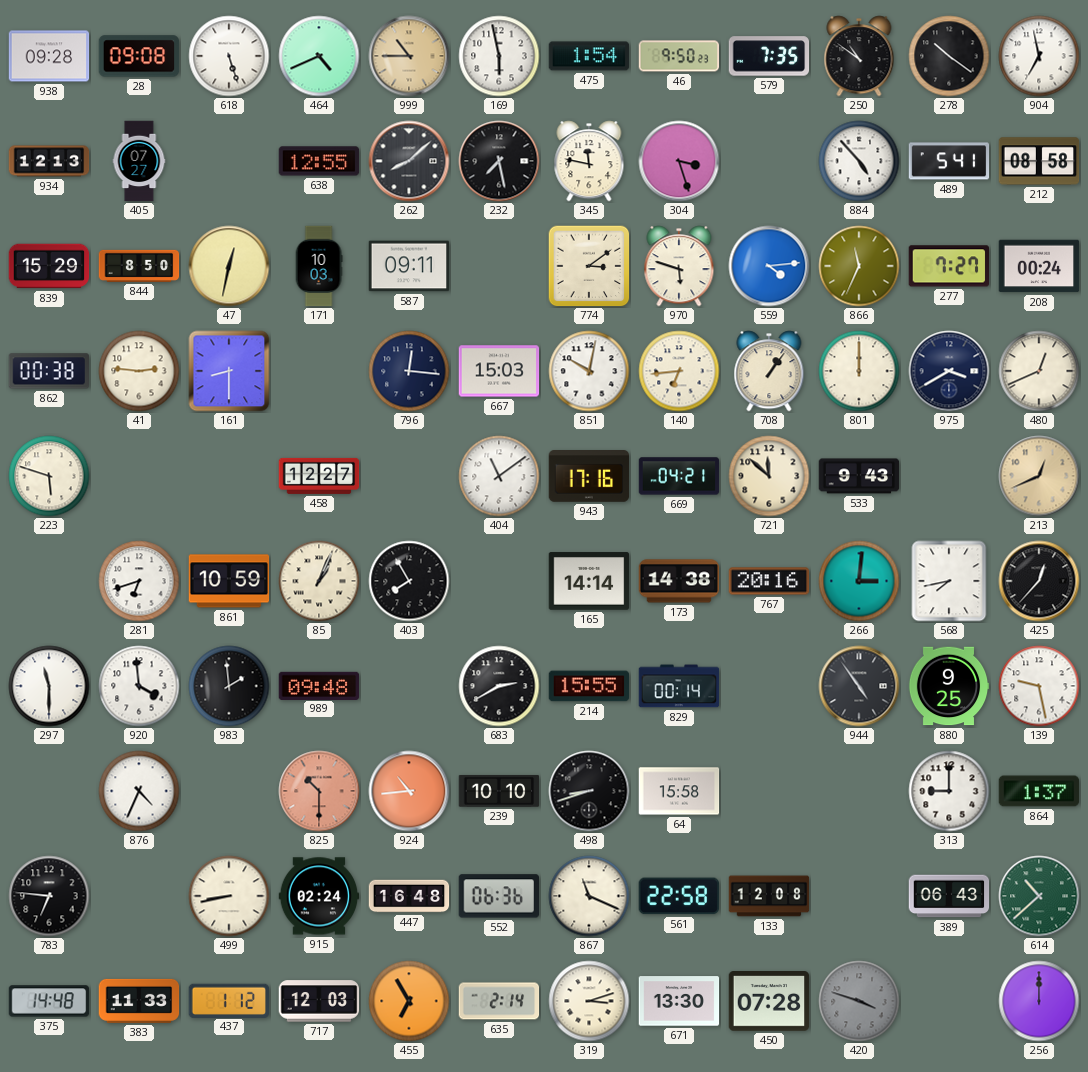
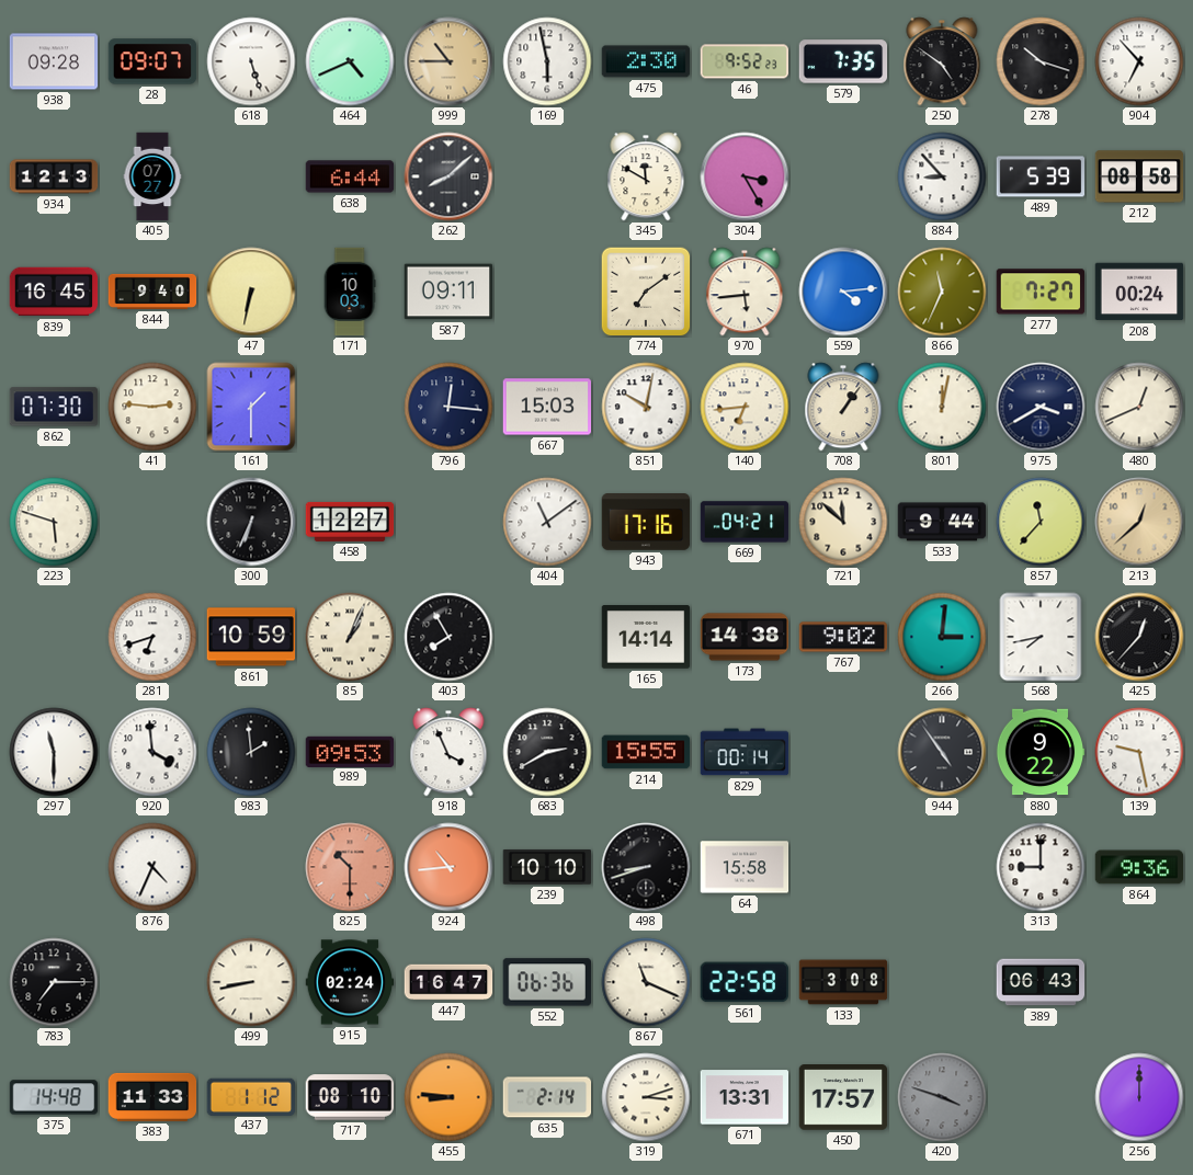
28: 09:08 -> 09:07
475: 1:54 -> 2:30
46: 9:50 -> 9:52
250: 10:51 -> 4:51
278: 10:21 -> 10:18
904: 6:58 -> 6:53
638: 12:55 -> 6:44
232: 7:28 -> none
345: 11:47 -> 11:50
304: 3:27 -> 3:25
884: 4:53 -> 8:53
489: 5:41 -> 5:39
839: 15:29 -> 16:45
844: 8:50 -> 9:40
47: 12:32 -> 6:32
774: 3:09 -> 7:09
970: 5:48 -> 5:44
862: 00:38 -> 07:30
161: 8:30 -> 1:30
801: 12:00 -> 12:02
300: none -> 6:34
533: 9:43 -> 9:44
857: none -> 11:37
213: 12:41 -> 12:38
767: 20:16 -> 9:02
989: 09:48 -> 09:53
918: none -> 3:56
880: 9:25 -> 9:22
864: 1:37 -> 9:36
783: 6:46 -> 7:15
447: 16:48 -> 16:47
133: 12:08 -> 3:08
614: 10:38 -> none
717: 12:03 -> 08:10
455: 6:55 -> 8:46
671: 13:30 -> 13:31
450: 07:28 -> 17:57
